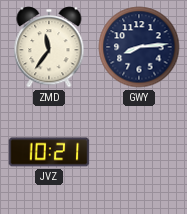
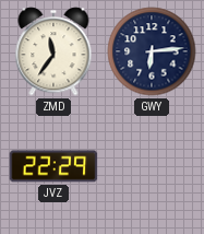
GWY: 8:14 -> 6:14
JVZ: 10:21 -> 22:29
